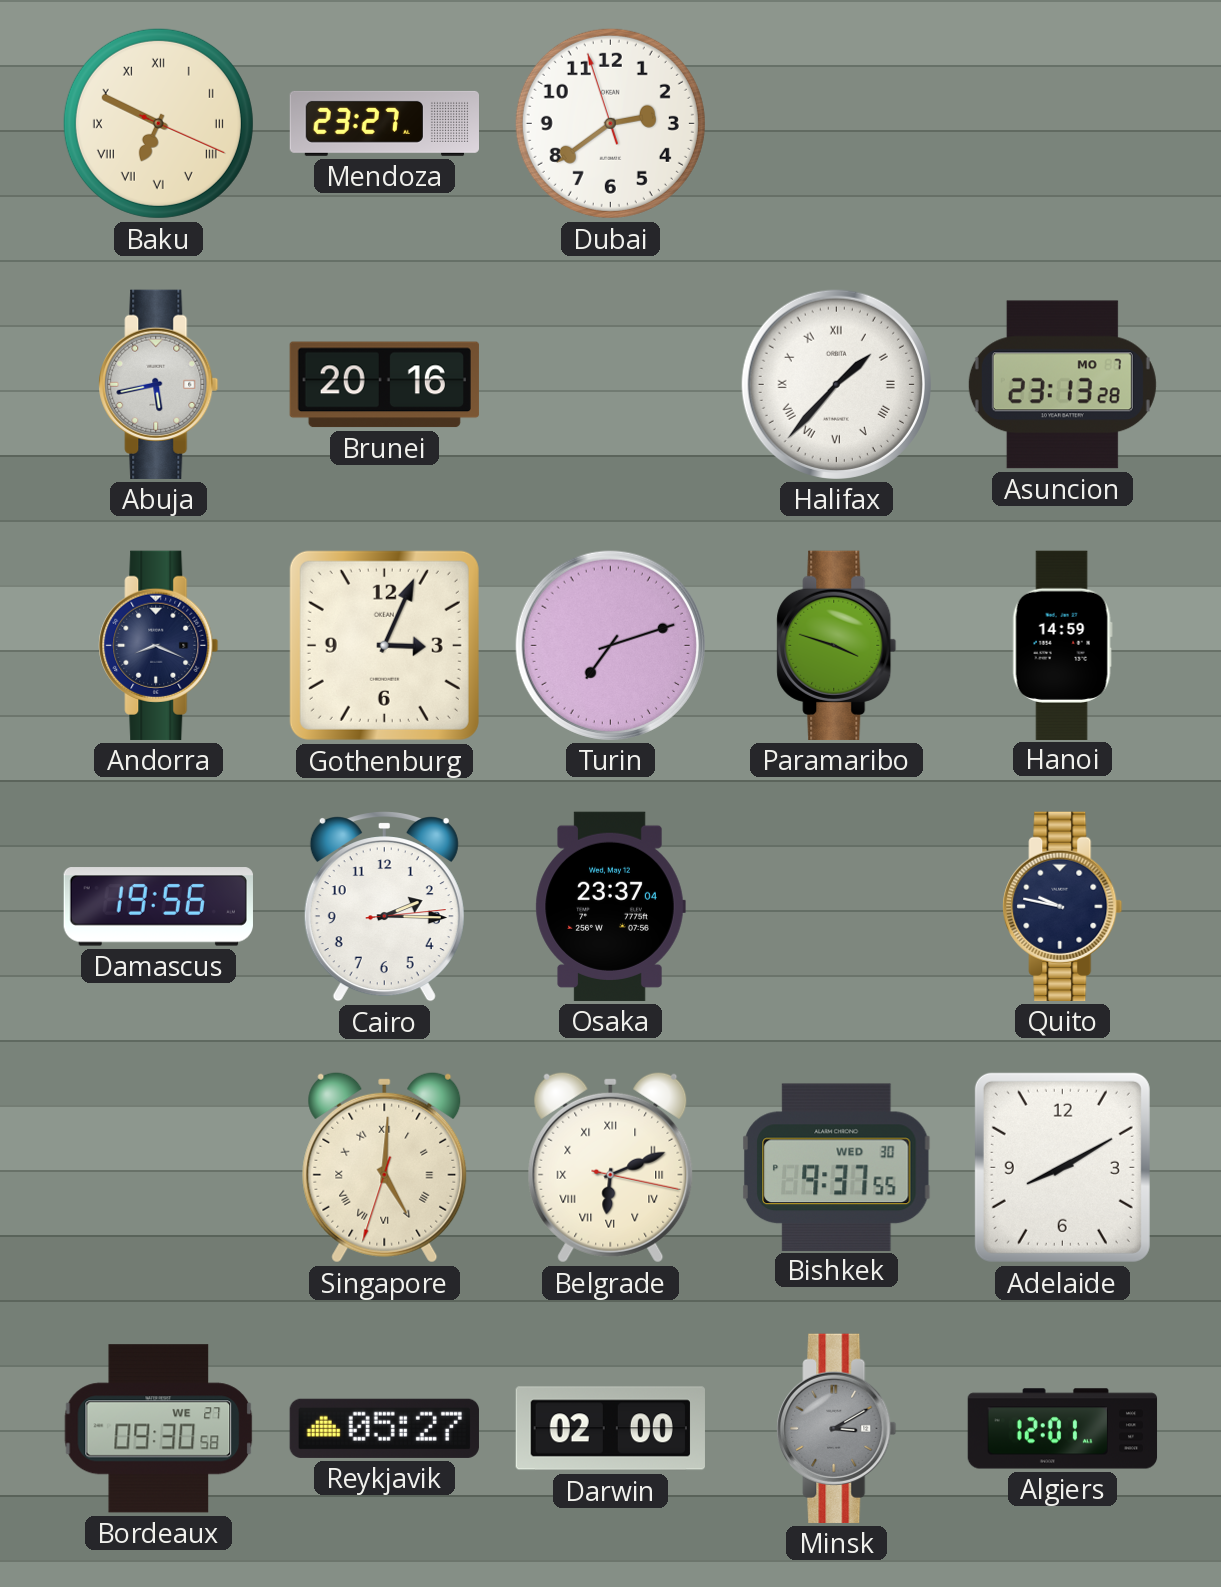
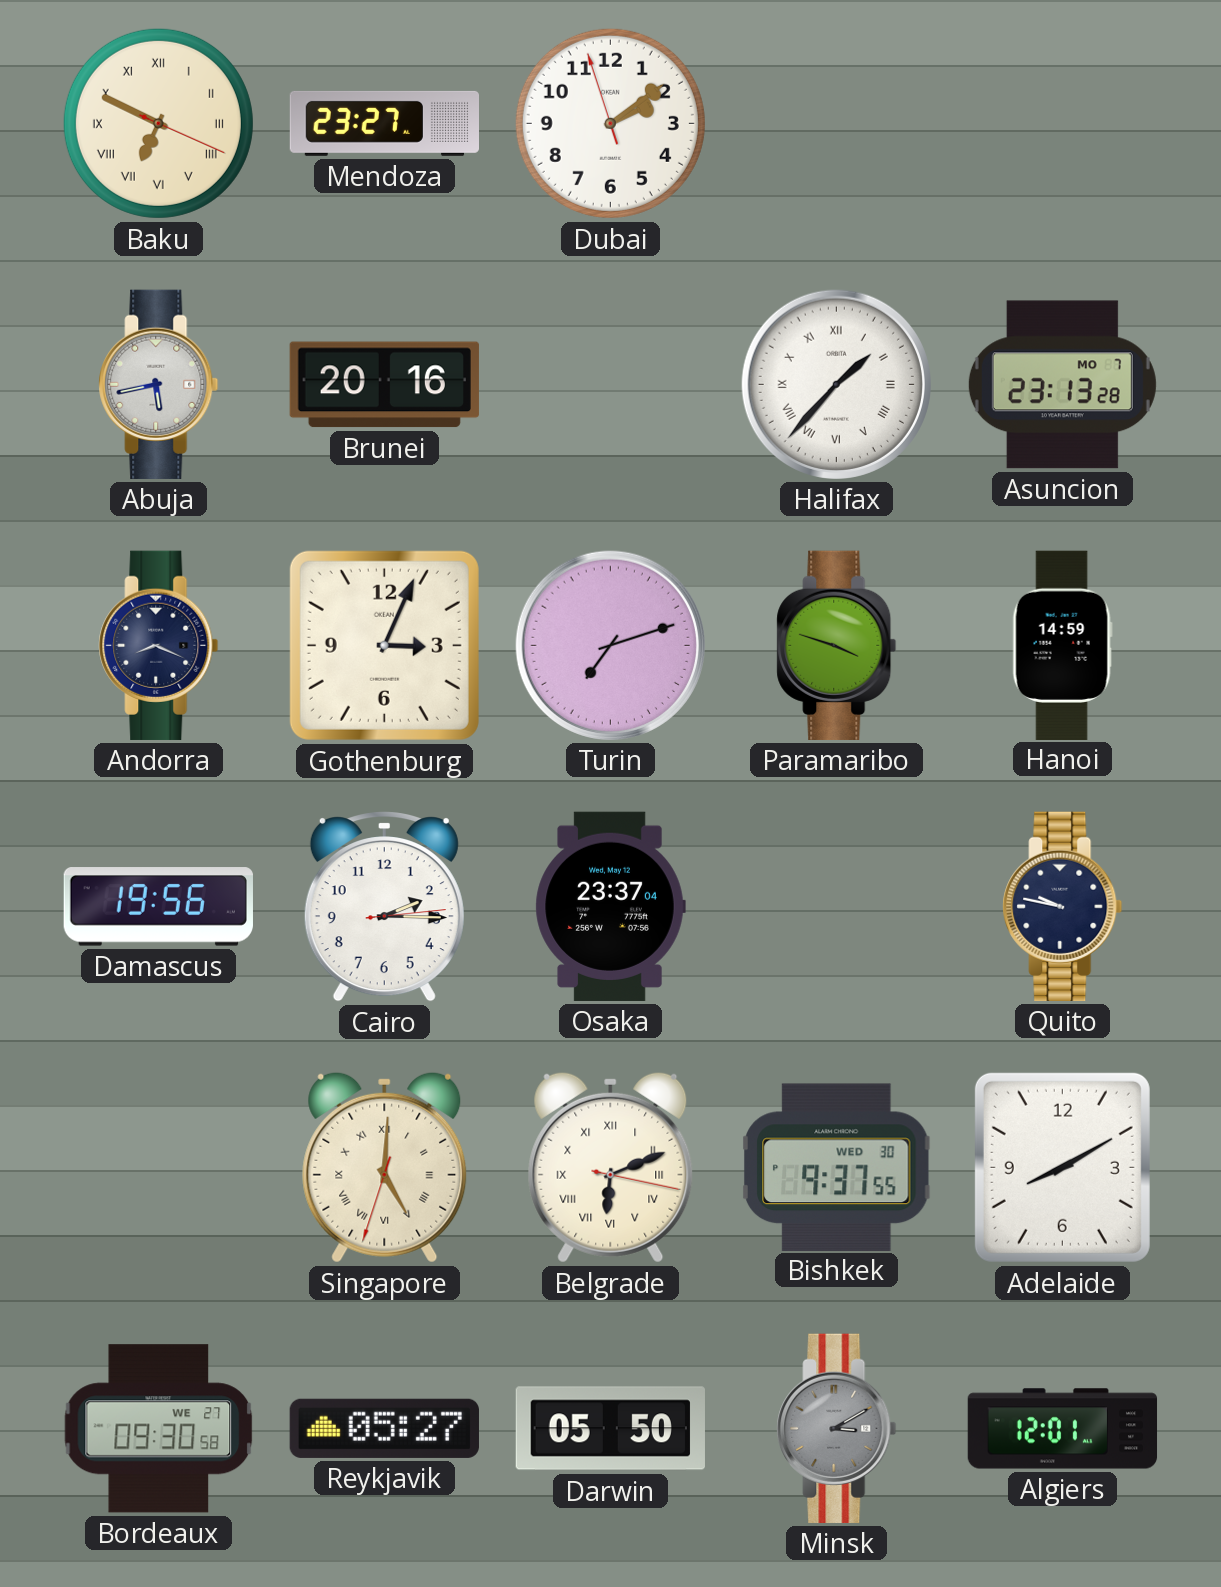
Dubai: 2:38 -> 2:08
Darwin: 02:00 -> 05:50
